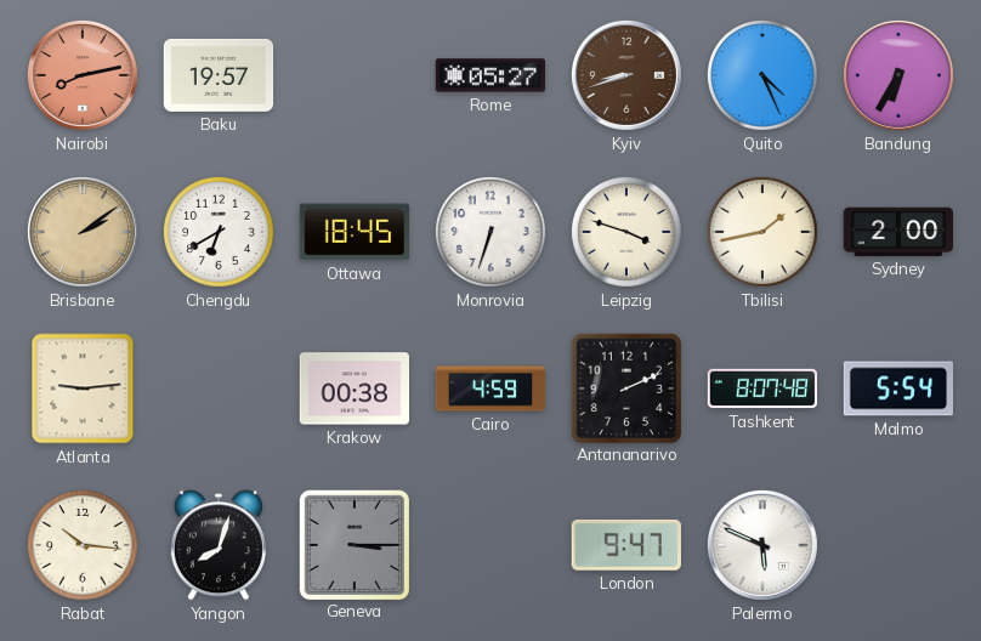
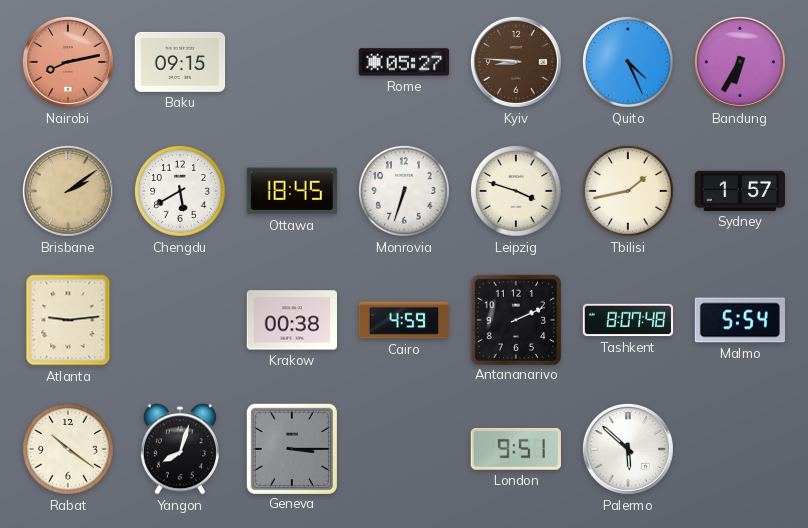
Baku: 19:57 -> 09:15
Kyiv: 8:42 -> 8:46
Chengdu: 6:40 -> 5:40
Sydney: 2:00 -> 1:57
Rabat: 10:16 -> 10:21
London: 9:47 -> 9:51
Palermo: 5:49 -> 5:52
